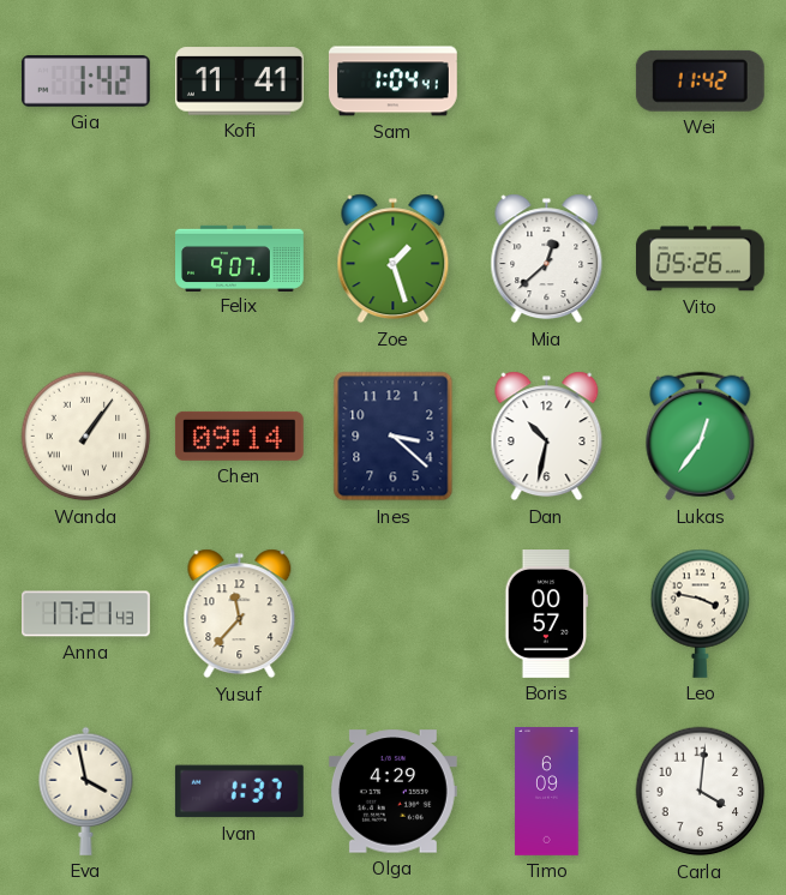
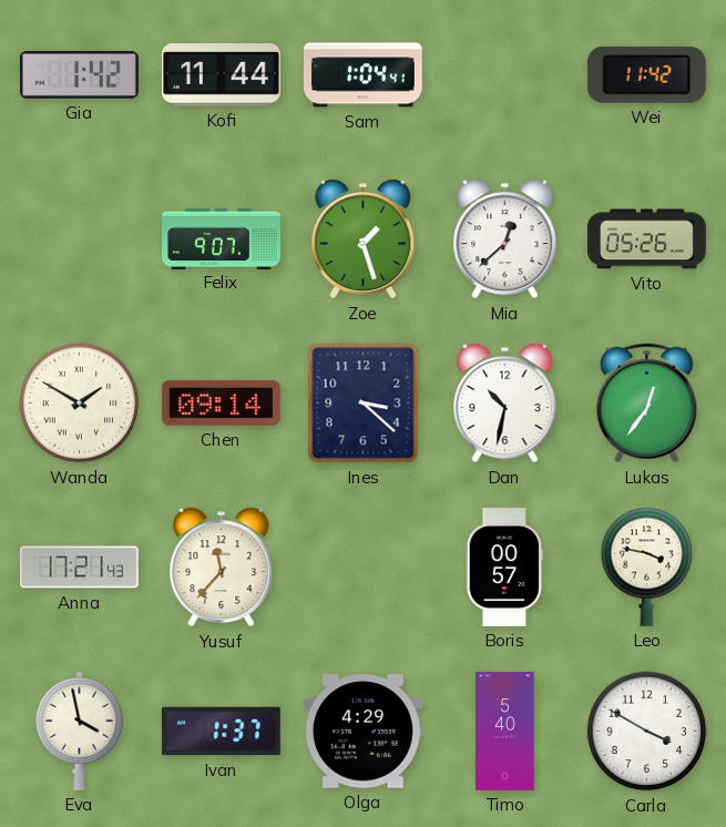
Kofi: 11:41 -> 11:44
Wanda: 1:06 -> 1:50
Timo: 6:09 -> 5:40
Carla: 4:01 -> 3:50
